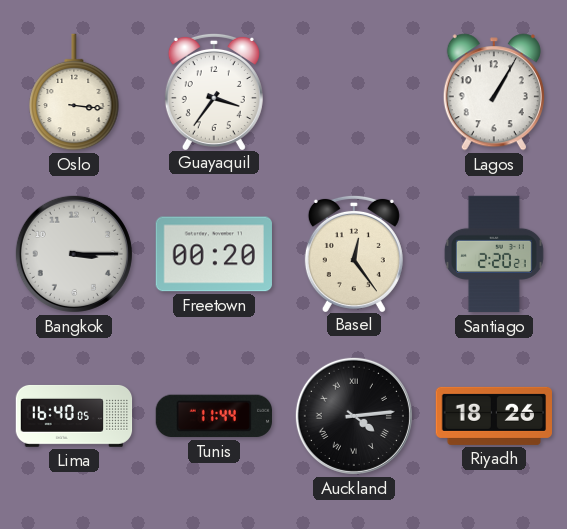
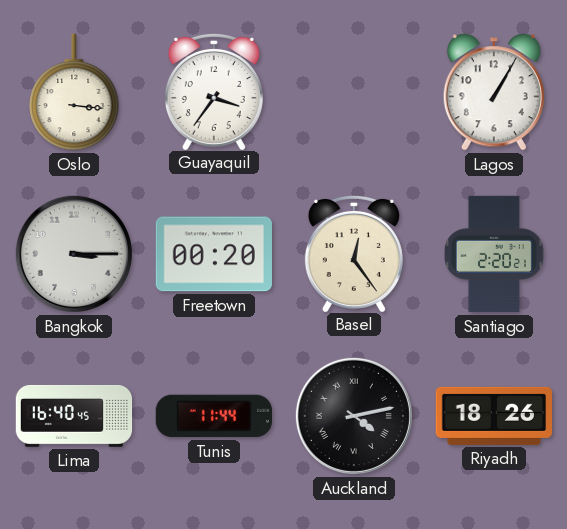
Lima: 16:40:05 -> 16:40:45
Auckland: 4:14 -> 4:13
